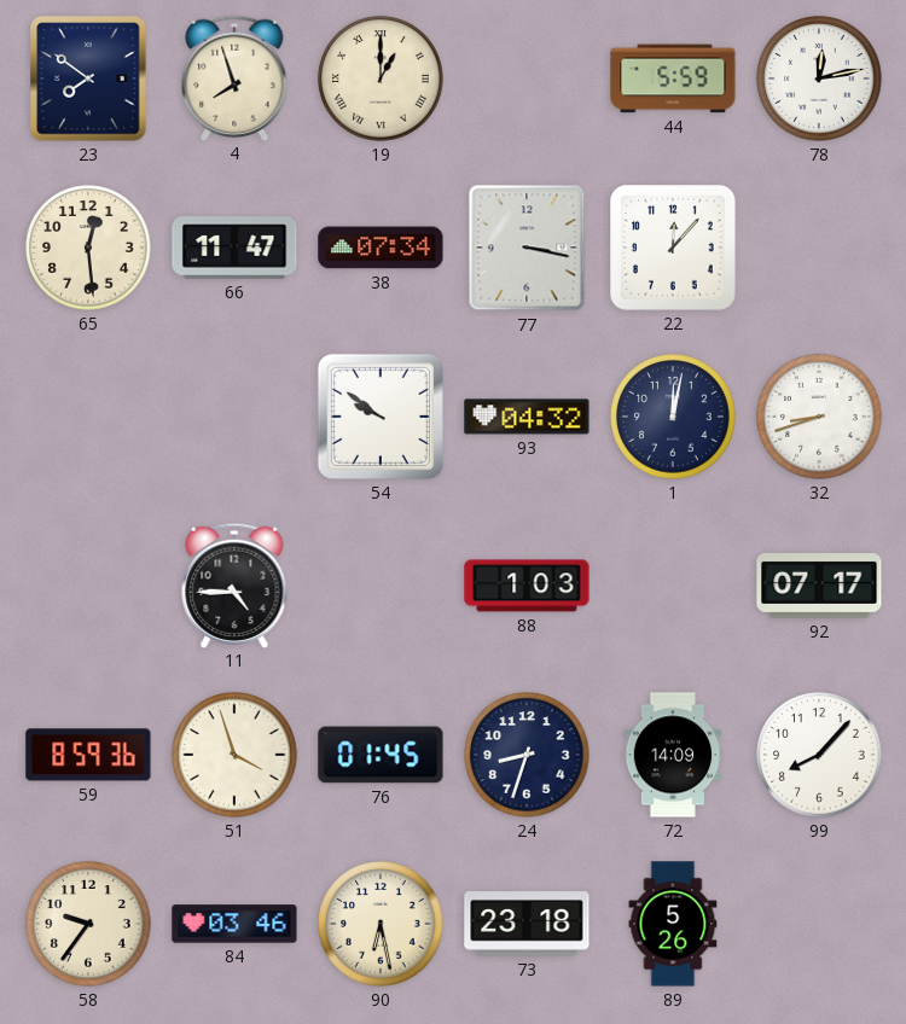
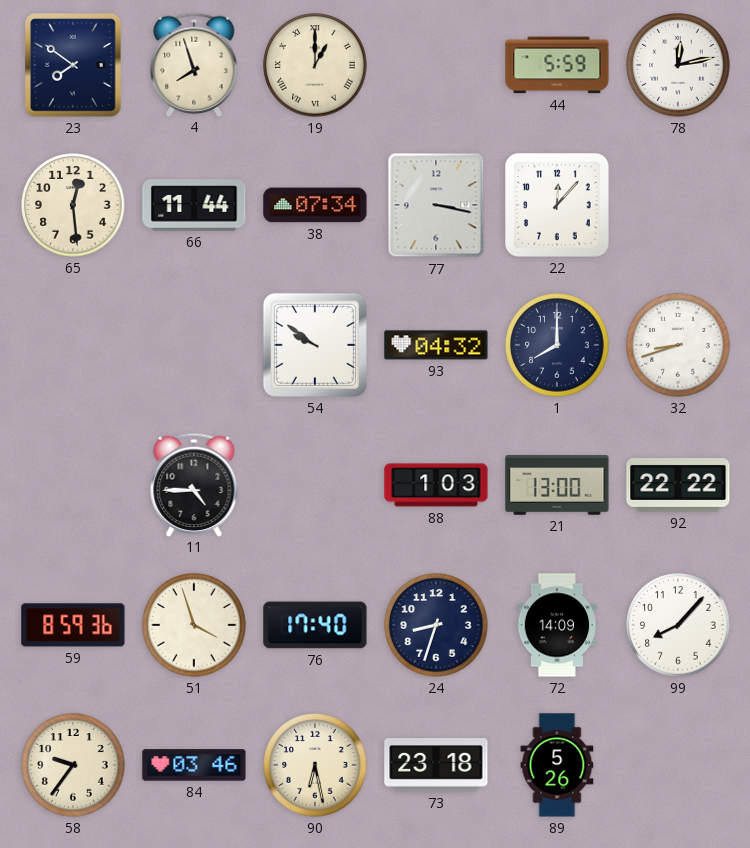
66: 11:47 -> 11:44
1: 12:02 -> 8:00
21: none -> 13:00
92: 07:17 -> 22:22
76: 01:45 -> 17:40
